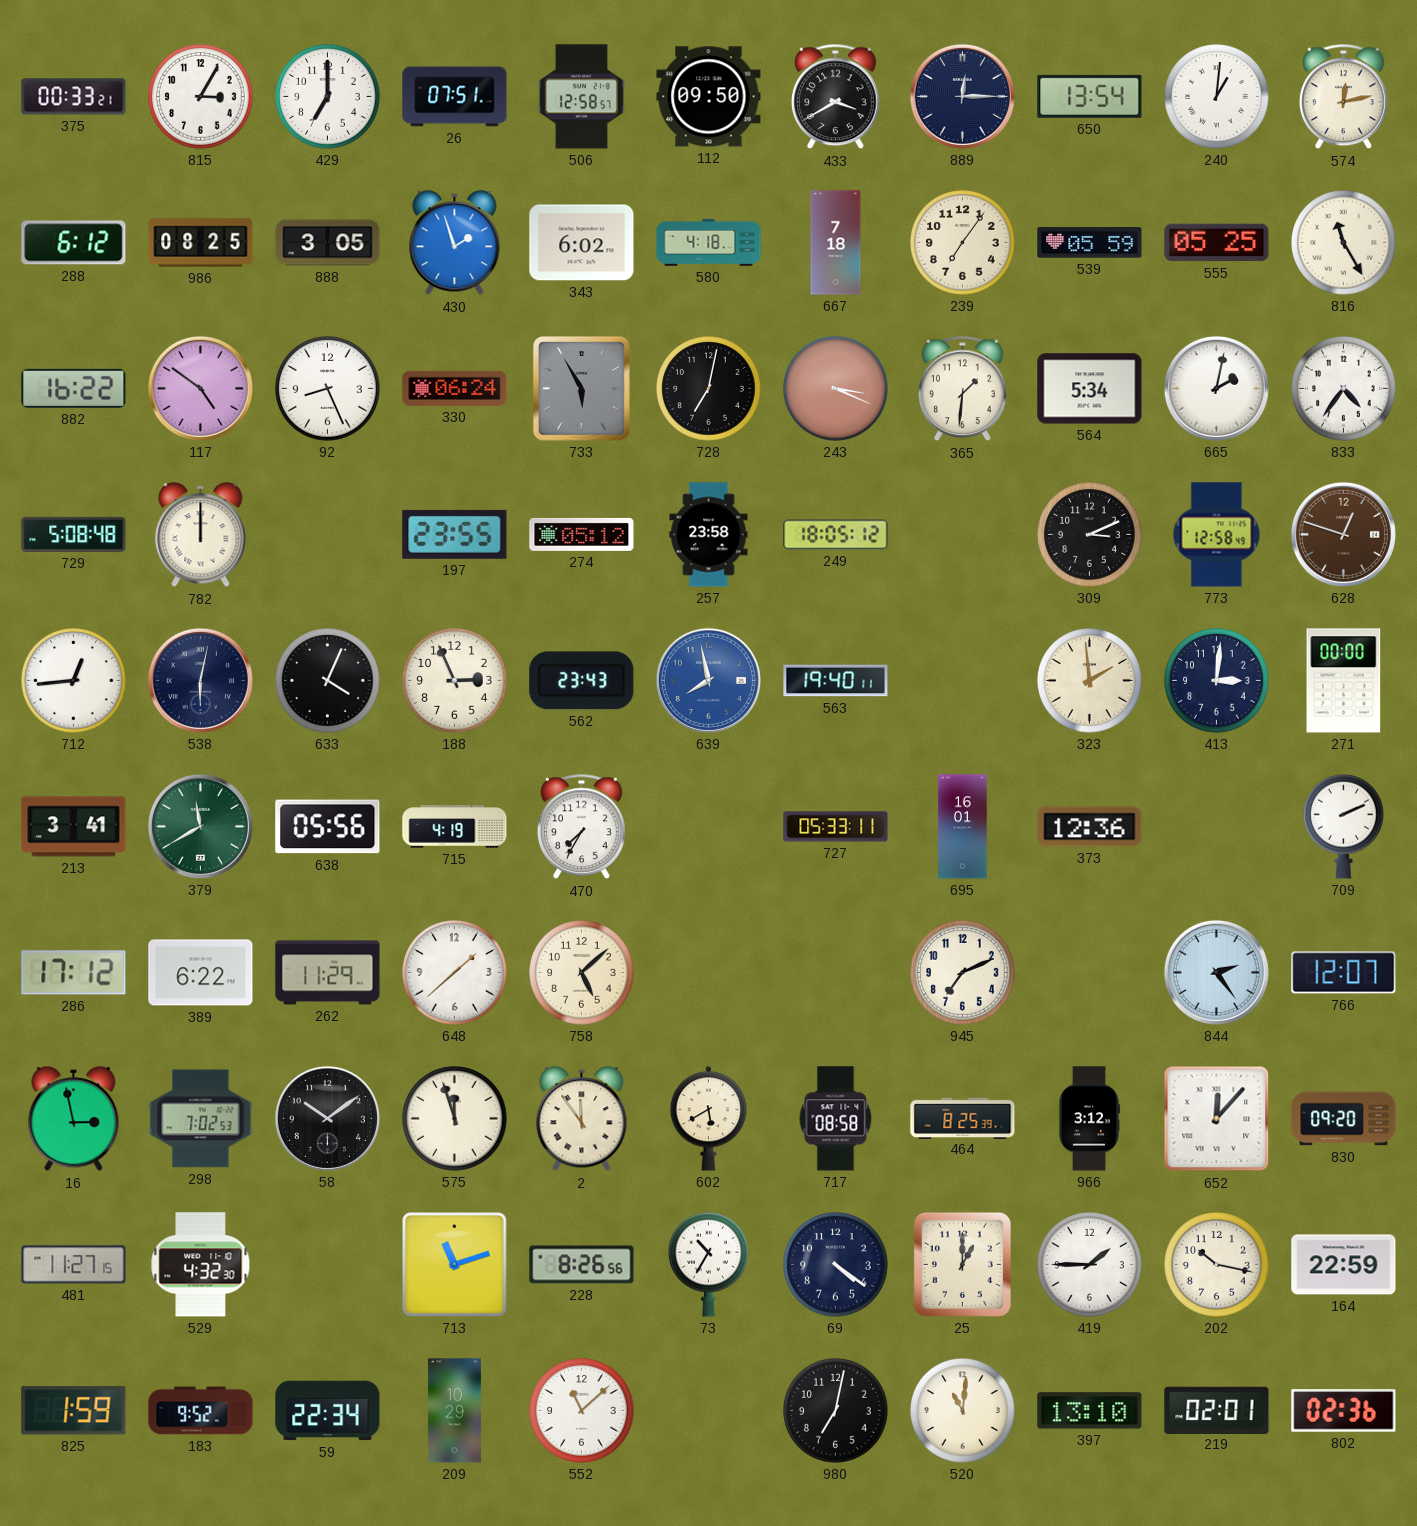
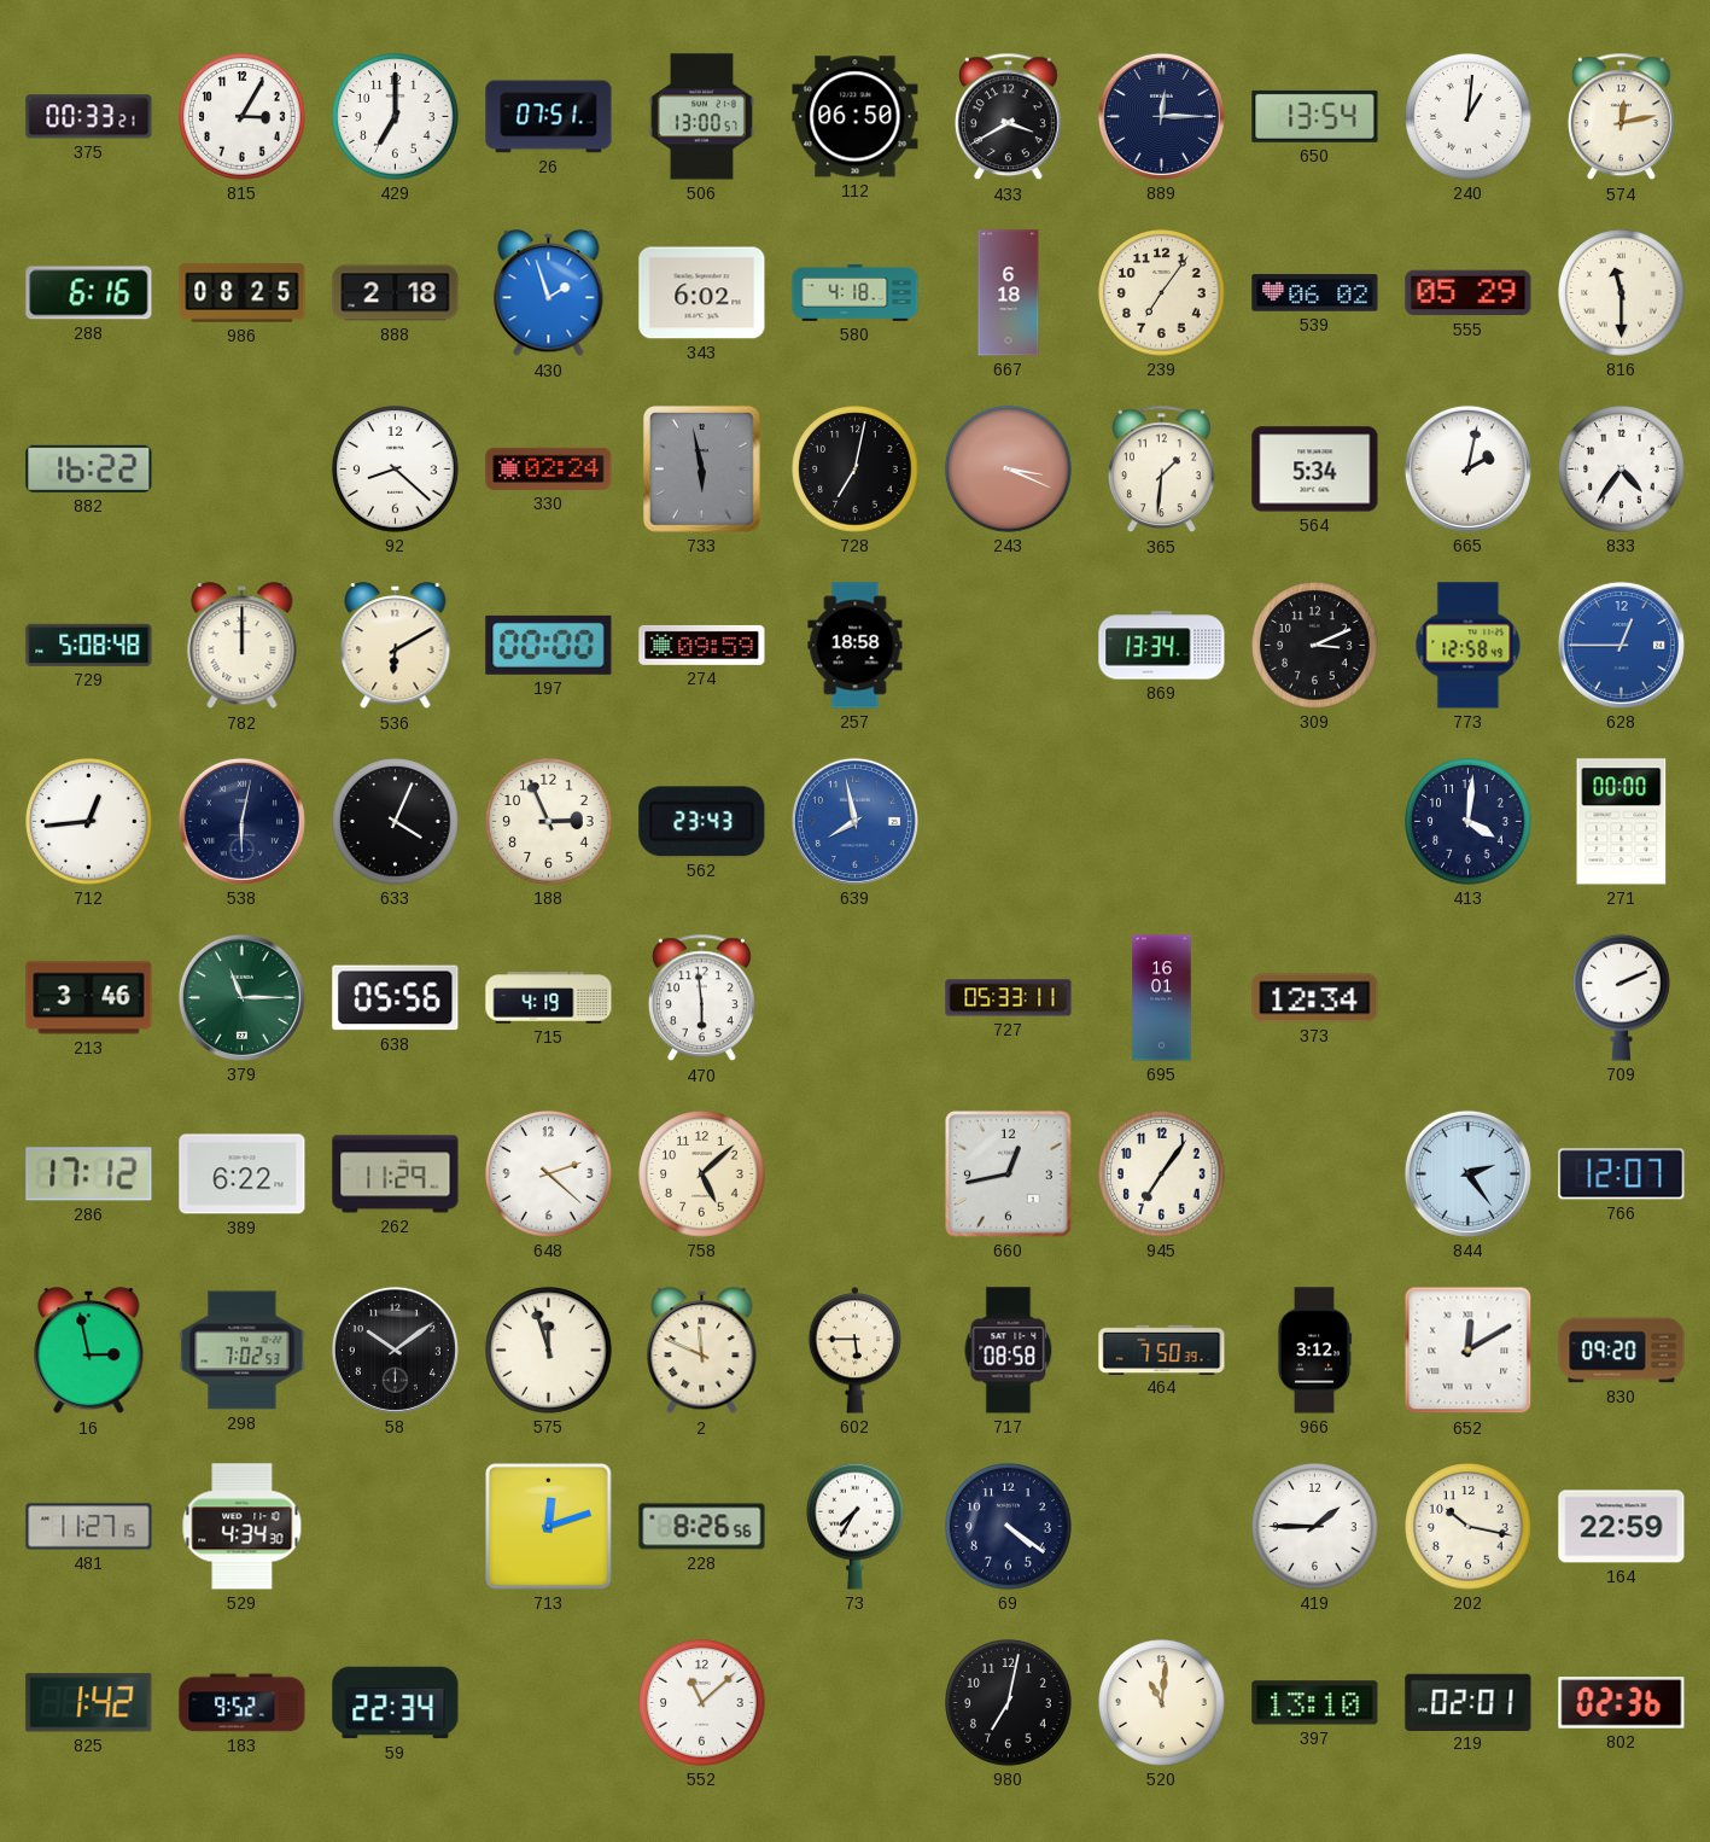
506: 12:58 -> 13:00
112: 09:50 -> 06:50
288: 6:12 -> 6:16
888: 3:05 -> 2:18
667: 7:18 -> 6:18
539: 05:59 -> 06:02
555: 05:25 -> 05:29
816: 11:25 -> 11:30
117: 4:51 -> none
92: 8:26 -> 8:22
330: 06:24 -> 02:24
733: 5:55 -> 5:58
536: none -> 6:10
197: 23:55 -> 00:00
274: 05:12 -> 09:59
257: 23:58 -> 18:58
249: 18:05 -> none
869: none -> 13:34
628: 12:48 -> 12:45
628 dial: brown -> blue
563: 19:40 -> none
323: 1:59 -> none
413: 3:01 -> 4:01
213: 3:41 -> 3:46
379: 11:40 -> 11:15
470: 7:35 -> 5:59
373: 12:36 -> 12:34
648: 1:38 -> 2:22
660: none -> 12:43
945: 7:11 -> 7:06
2: 11:54 -> 11:49
602: 5:40 -> 5:45
464: 8:25 -> 7:50
652: 12:07 -> 12:10
529: 4:32 -> 4:34
713: 11:12 -> 12:12
73: 10:35 -> 7:35
25: 1:00 -> none
825: 1:59 -> 1:42
209: 10:29 -> none
